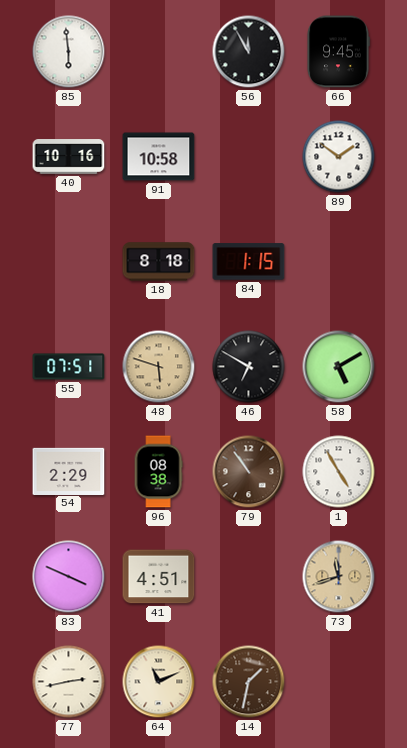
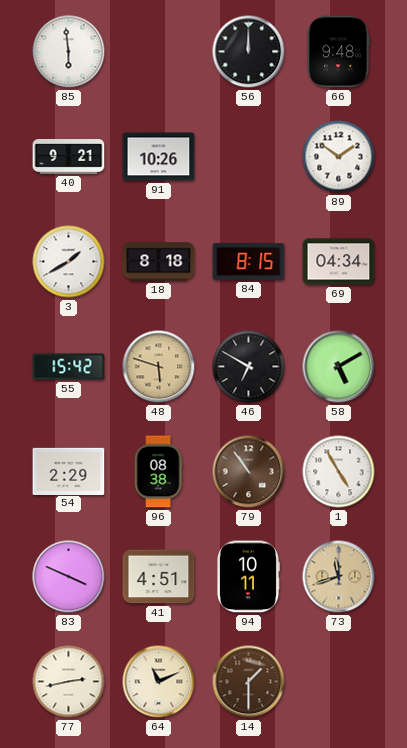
56: 11:55 -> 12:00
66: 9:45 -> 9:48
40: 10:16 -> 9:21
91: 10:58 -> 10:26
3: none -> 1:40
84: 1:15 -> 8:15
69: none -> 04:34
55: 07:51 -> 15:42
94: none -> 10:11
14: 1:32 -> 1:30
